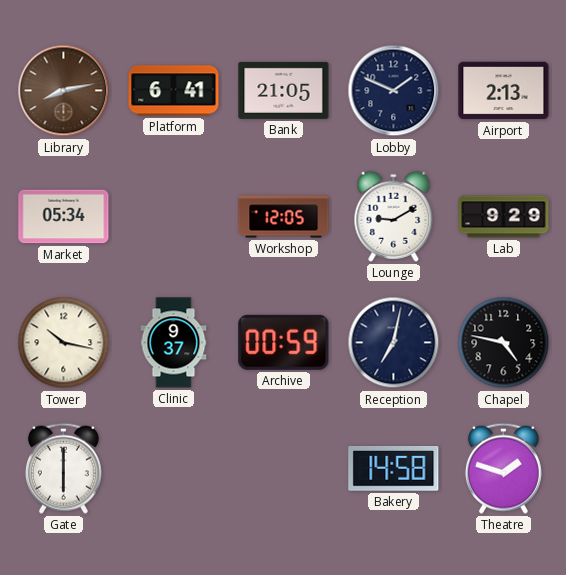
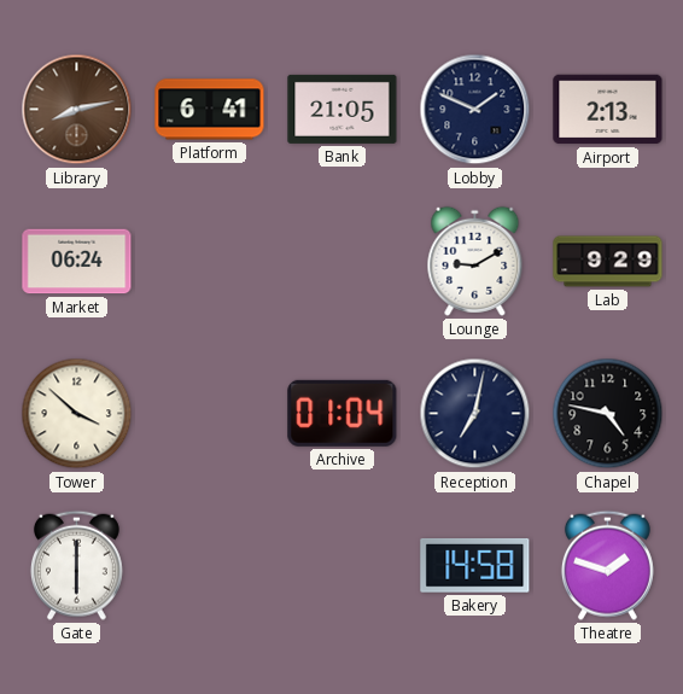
Market: 05:34 -> 06:24
Workshop: 12:05 -> none
Tower: 10:17 -> 3:52
Clinic: 9:37 -> none
Archive: 00:59 -> 01:04
